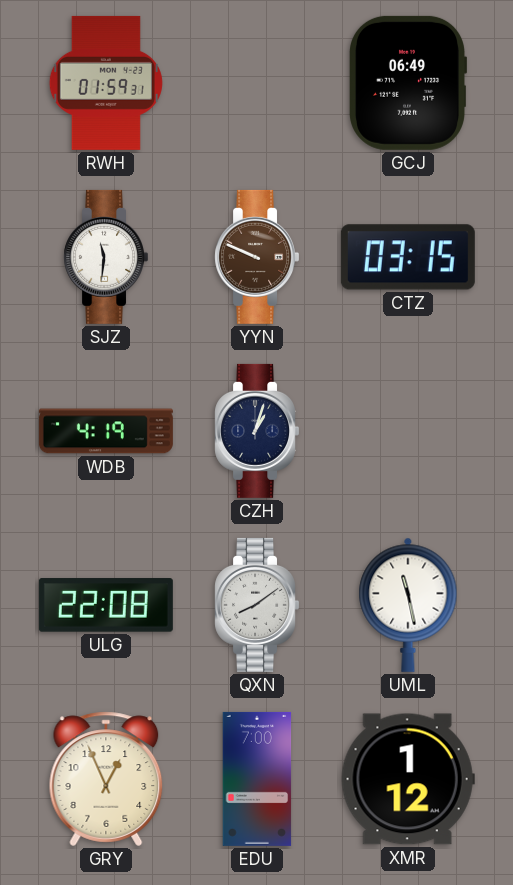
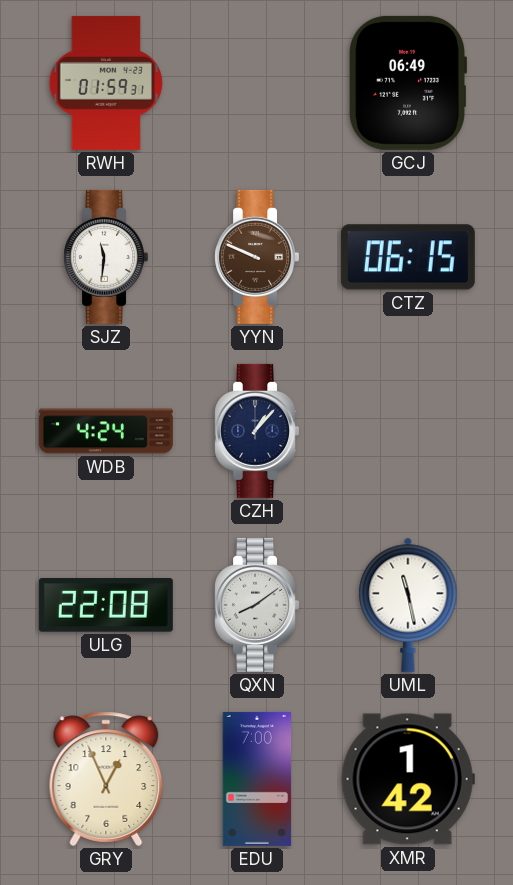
CTZ: 03:15 -> 06:15
WDB: 4:19 -> 4:24
CZH: 1:03 -> 1:07
XMR: 1:12 -> 1:42
